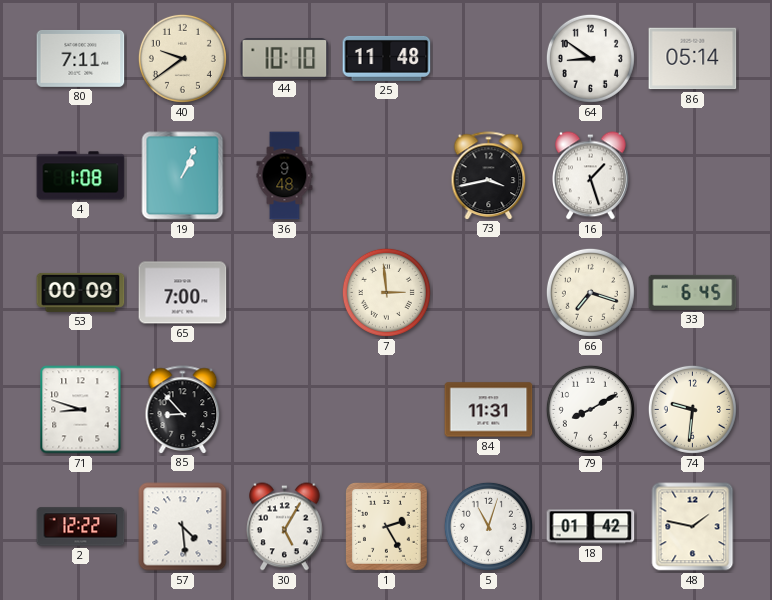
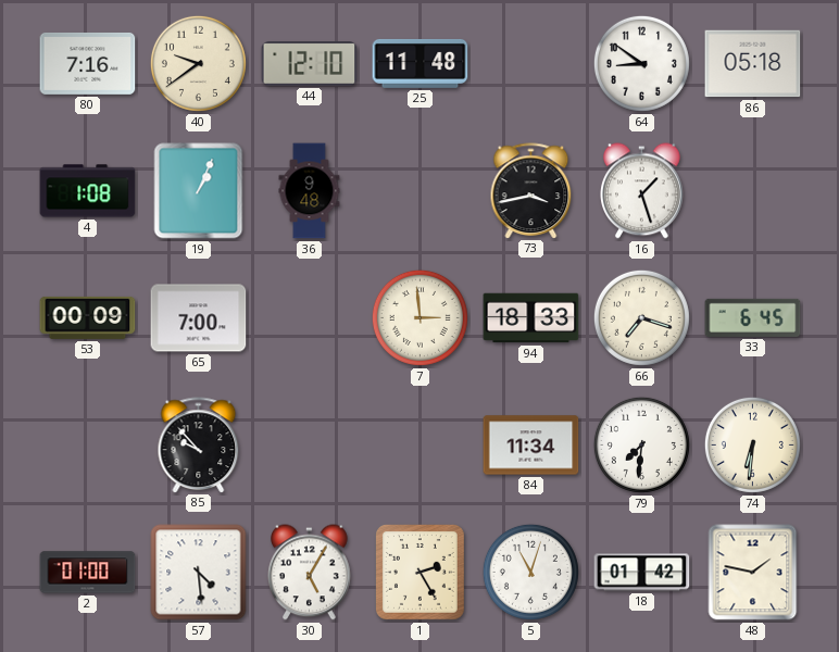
80: 7:11 -> 7:16
44: 10:10 -> 12:10
86: 05:14 -> 05:18
94: none -> 18:33
71: 8:48 -> none
85: 8:53 -> 9:53
84: 11:31 -> 11:34
79: 8:10 -> 7:31
74: 9:31 -> 6:31
2: 12:22 -> 01:00
